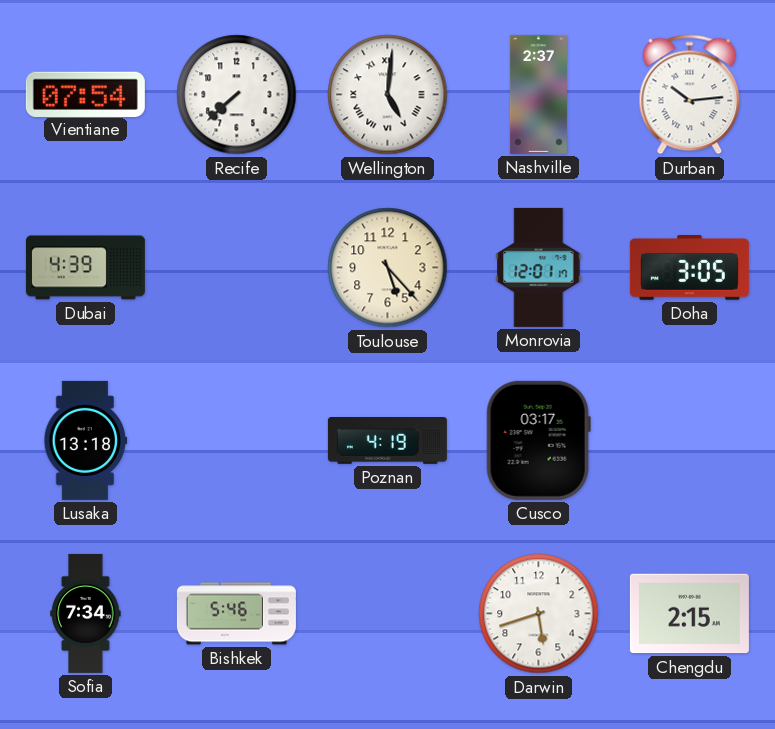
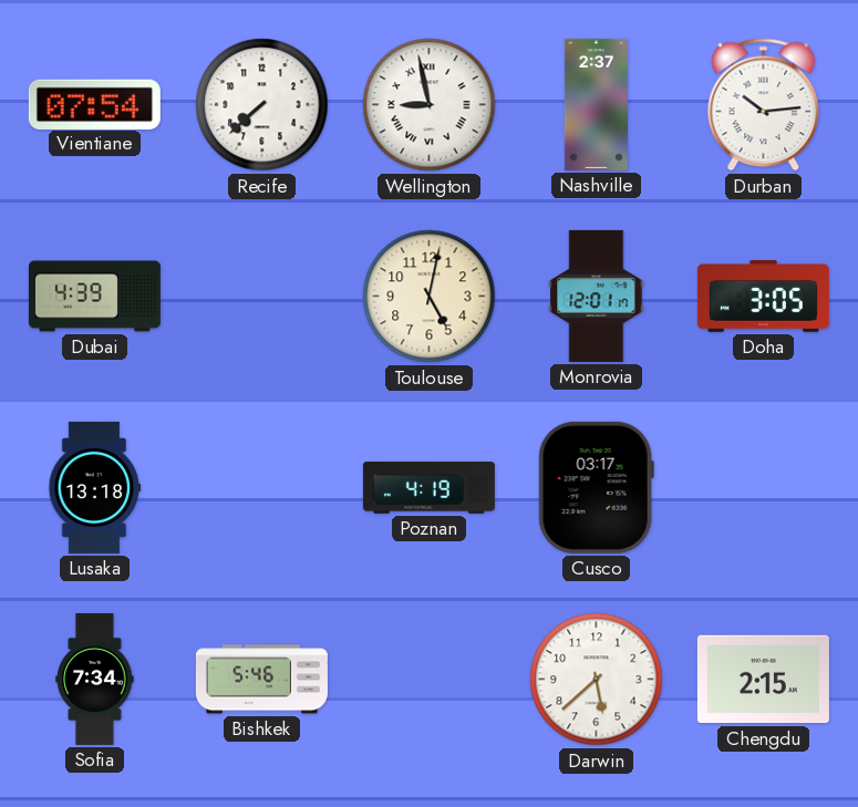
Wellington: 5:01 -> 8:58
Toulouse: 5:23 -> 5:02
Darwin: 5:42 -> 5:38
